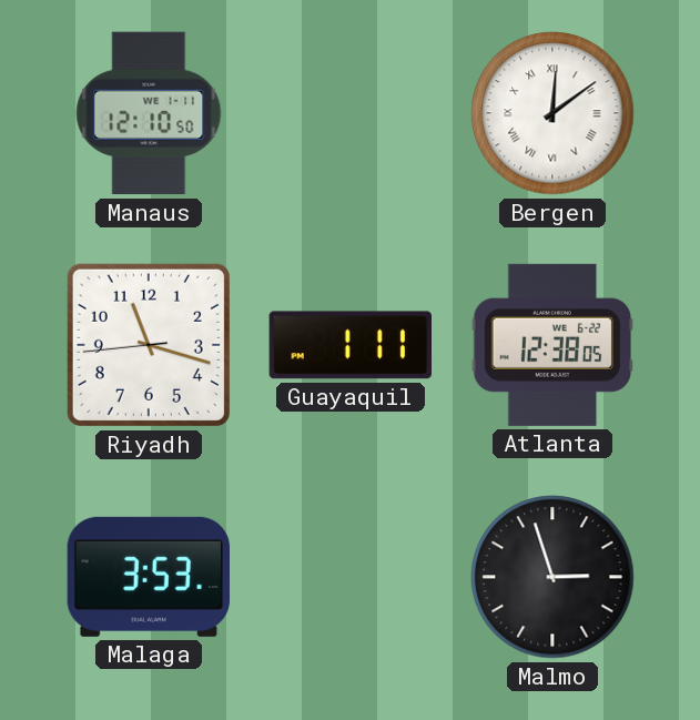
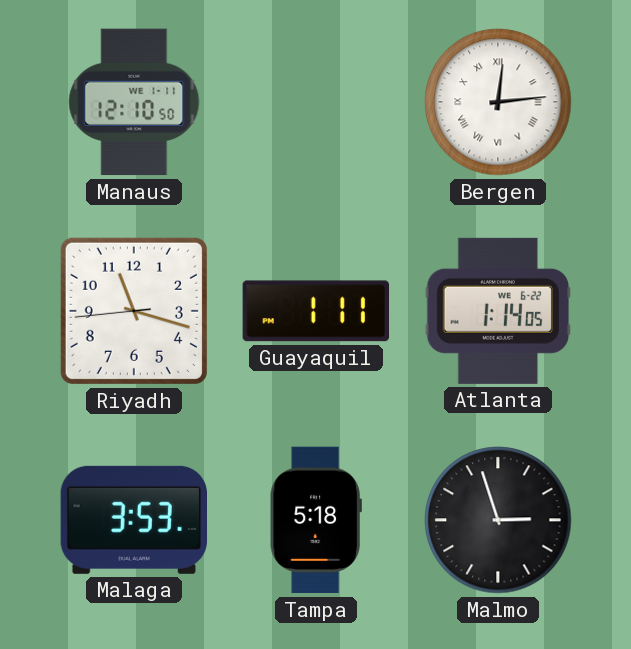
Bergen: 12:09 -> 12:14
Atlanta: 12:38 -> 1:14
Tampa: none -> 5:18
